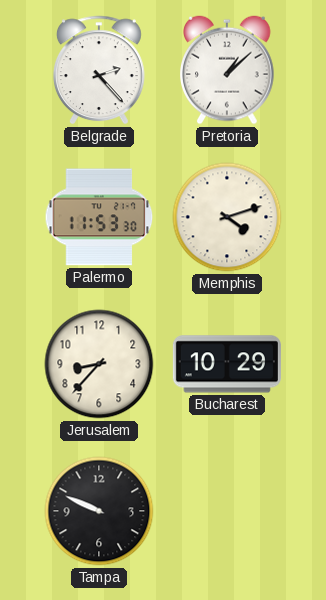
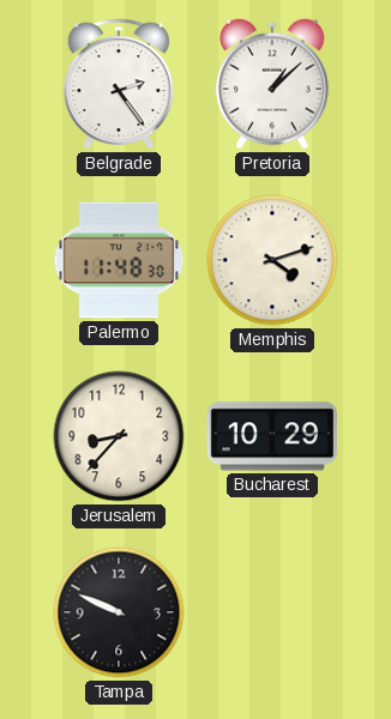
Belgrade: 2:23 -> 2:24
Palermo: 11:53 -> 11:48
